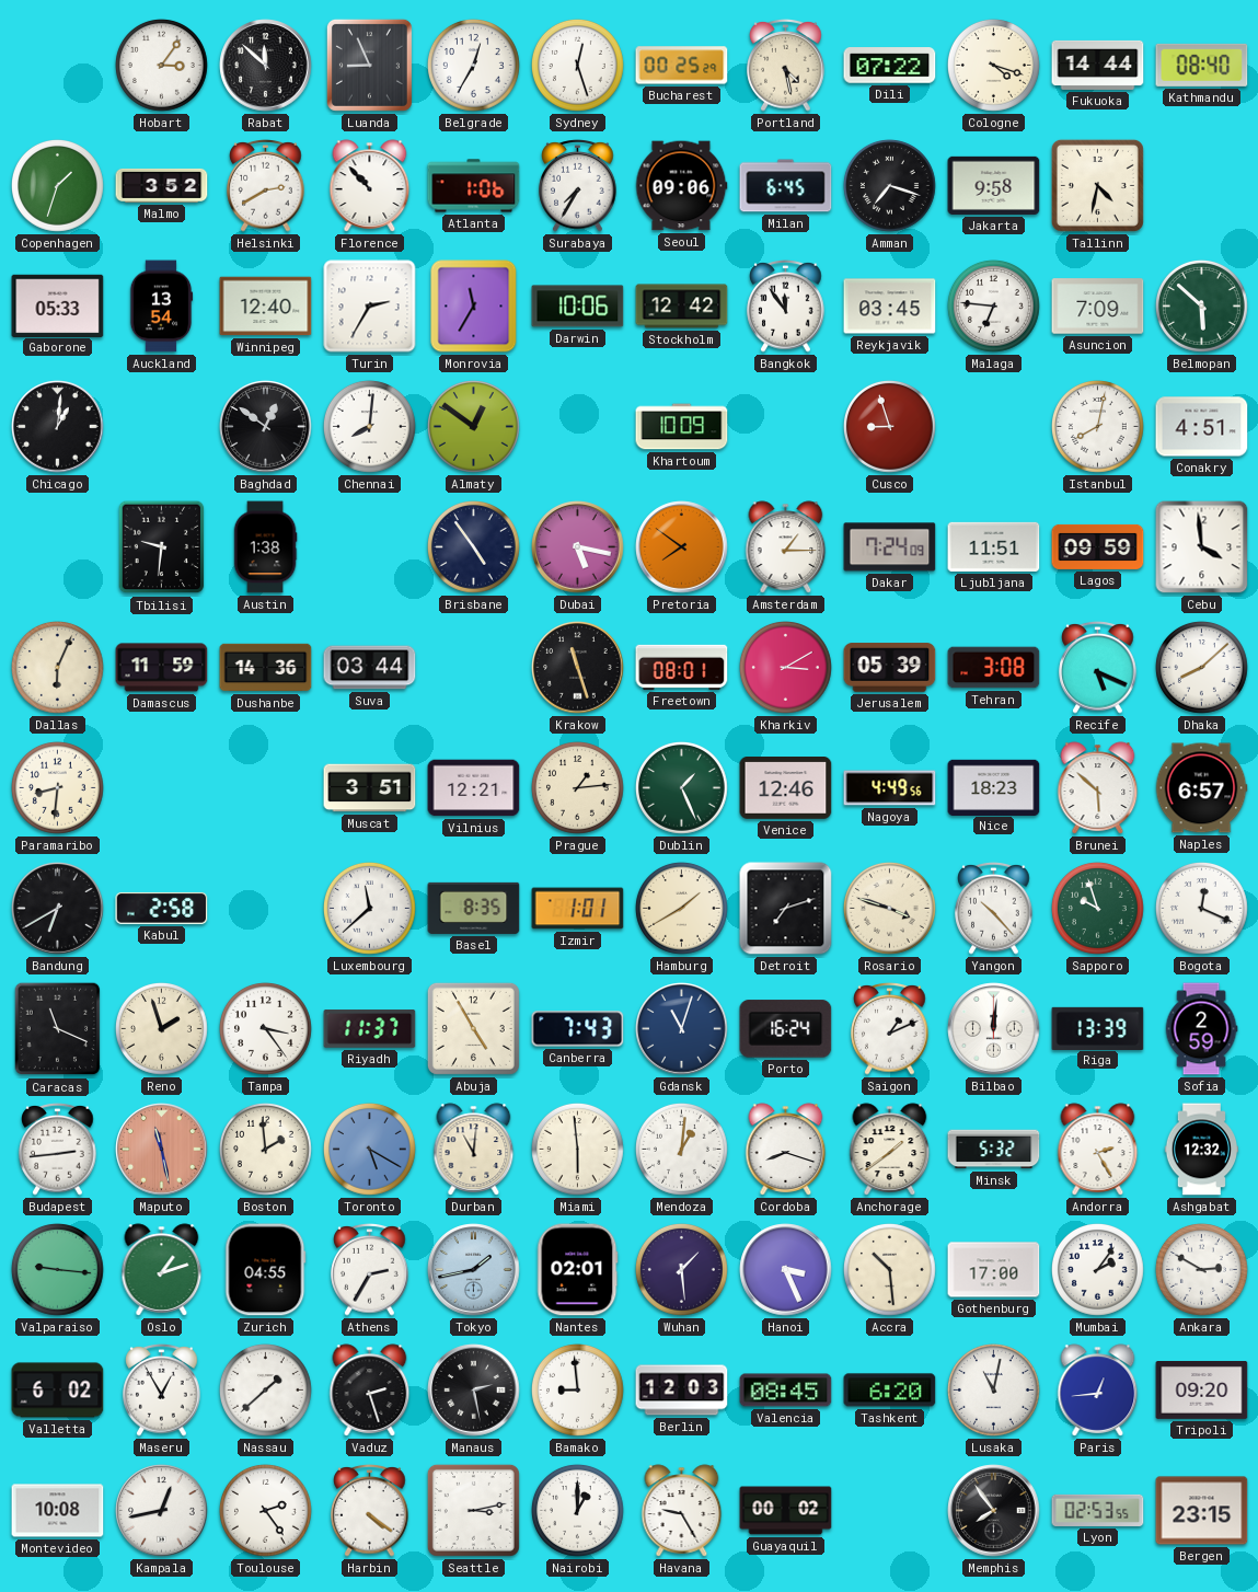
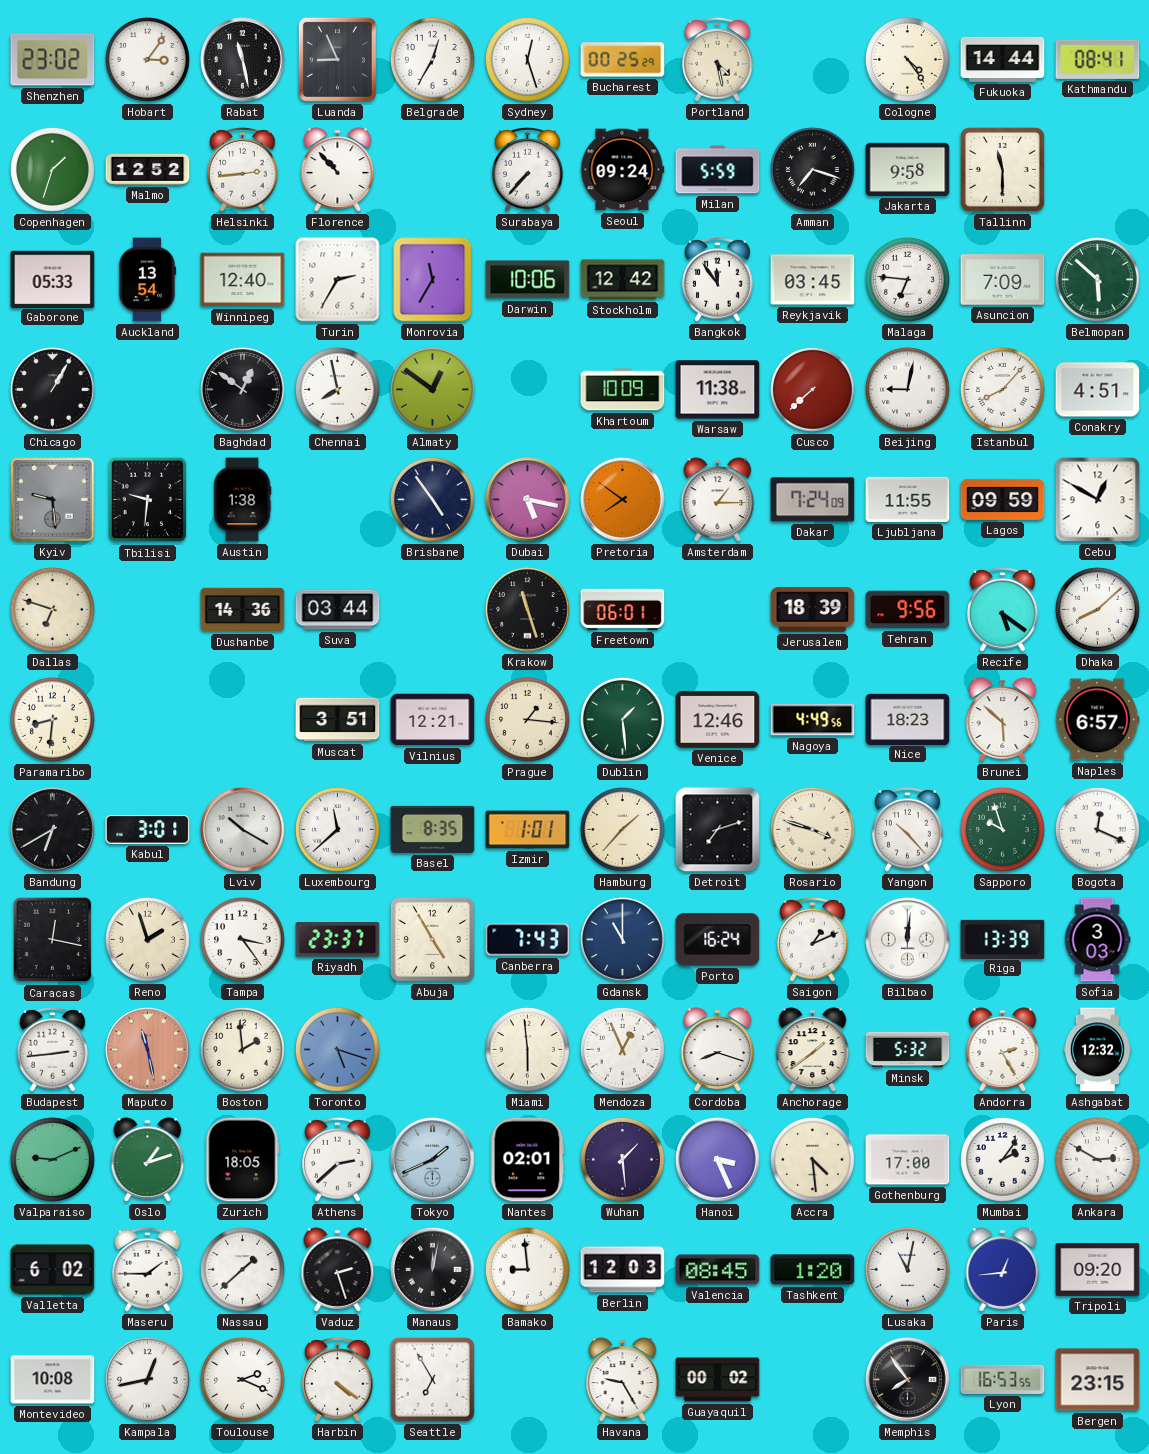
Shenzhen: none -> 23:02
Rabat: 11:52 -> 11:28
Dili: 07:22 -> none
Cologne: 4:18 -> 4:24
Kathmandu: 08:40 -> 08:41
Malmo: 3:52 -> 12:52
Helsinki: 2:40 -> 2:44
Atlanta: 1:06 -> none
Surabaya: 7:35 -> 7:37
Seoul: 09:06 -> 09:24
Milan: 6:45 -> 5:59
Tallinn: 4:32 -> 11:30
Chicago: 1:01 -> 1:05
Chennai: 8:01 -> 7:58
Warsaw: none -> 11:38
Cusco: 8:57 -> 7:38
Beijing: none -> 9:02
Istanbul: 8:02 -> 8:07
Kyiv: none -> 9:29
Ljubljana: 11:51 -> 11:55
Cebu: 3:59 -> 12:50
Dallas: 6:04 -> 6:48
Damascus: 11:59 -> none
Freetown: 08:01 -> 06:01
Kharkiv: 3:10 -> none
Jerusalem: 05:39 -> 18:39
Tehran: 3:08 -> 9:56
Recife: 5:19 -> 5:21
Prague: 1:14 -> 1:16
Dublin: 1:26 -> 1:29
Kabul: 2:58 -> 3:01
Lviv: none -> 10:20
Hamburg: 1:40 -> 1:37
Caracas: 11:19 -> 12:17
Riyadh: 11:37 -> 23:37
Gdansk: 11:03 -> 11:00
Sofia: 2:59 -> 3:03
Toronto: 5:20 -> 5:18
Durban: 11:01 -> none
Mendoza: 1:01 -> 12:56
Valparaiso: 9:16 -> 9:11
Zurich: 04:55 -> 18:05
Athens: 2:35 -> 2:38
Tokyo: 1:43 -> 1:41
Accra: 10:29 -> 4:29
Maseru: 12:55 -> 1:45
Manaus: 2:28 -> 12:02
Tashkent: 6:20 -> 1:20
Toulouse: 2:24 -> 2:19
Seattle: 3:13 -> 6:55
Nairobi: 1:00 -> none
Lyon: 02:53 -> 16:53
